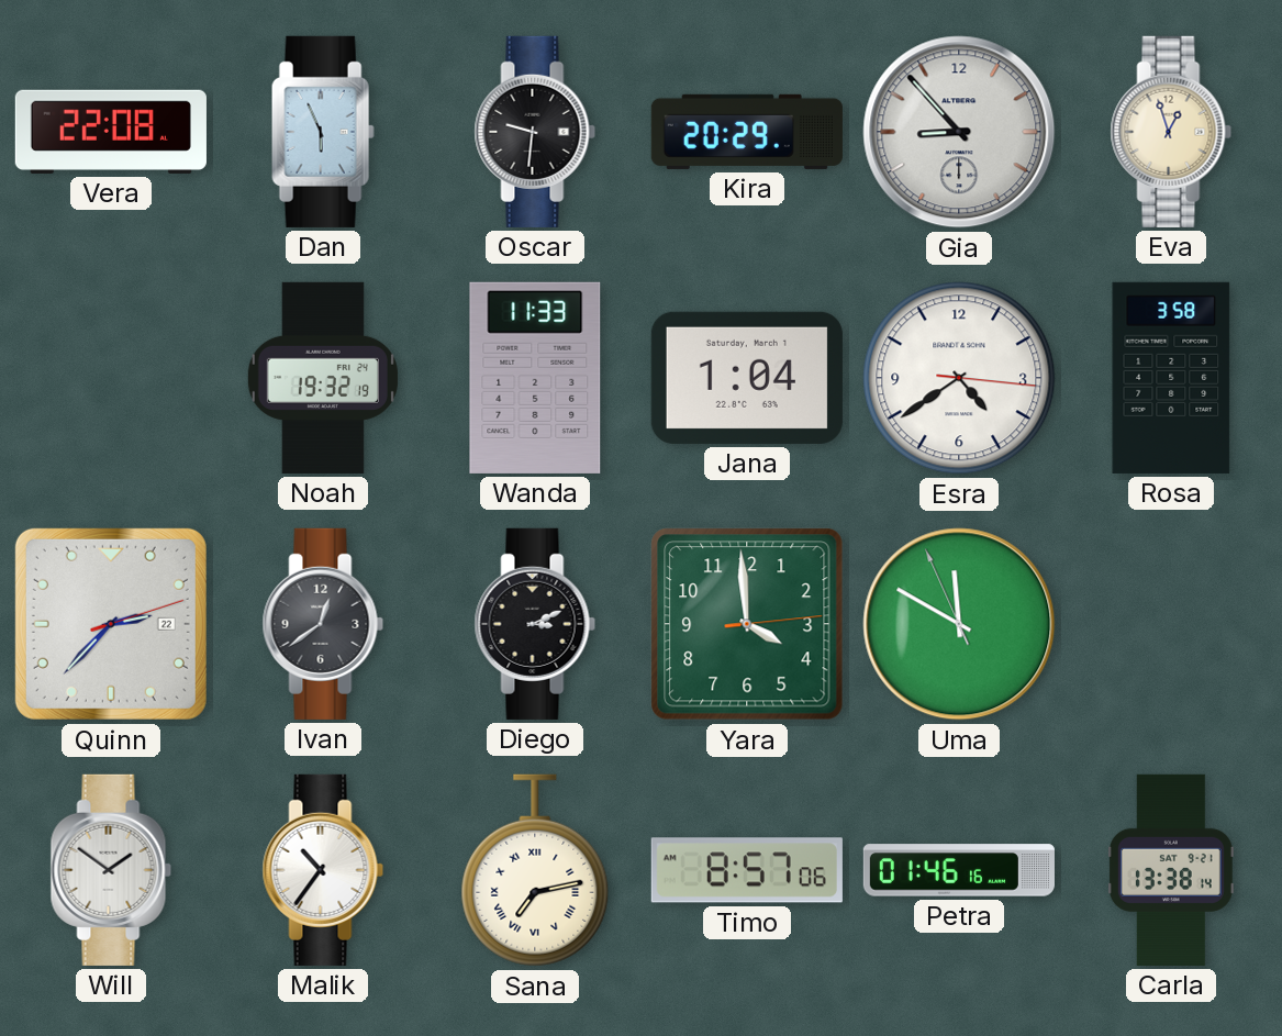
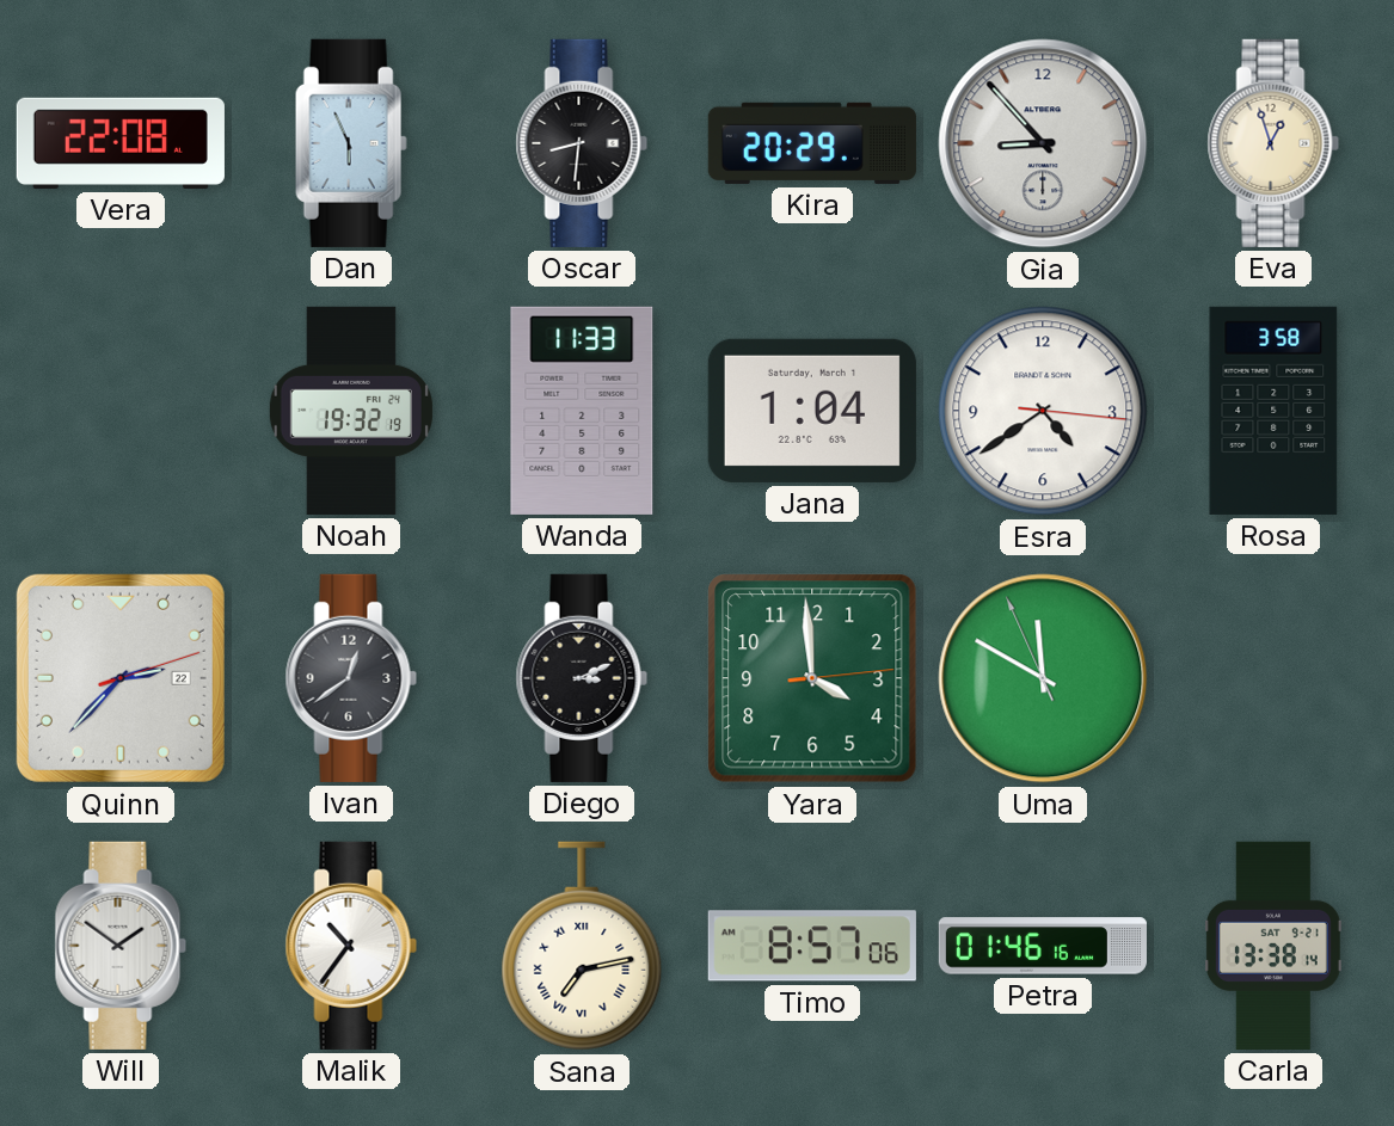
Oscar: 9:31 -> 8:31
